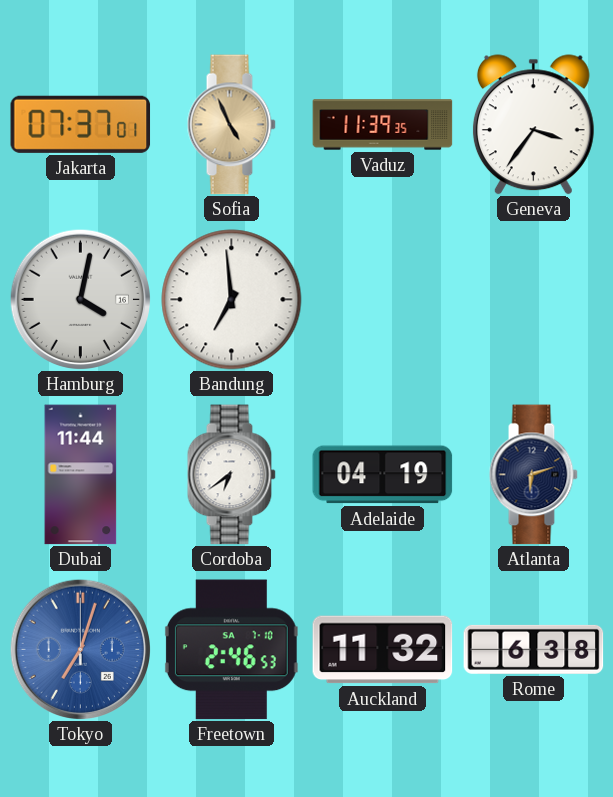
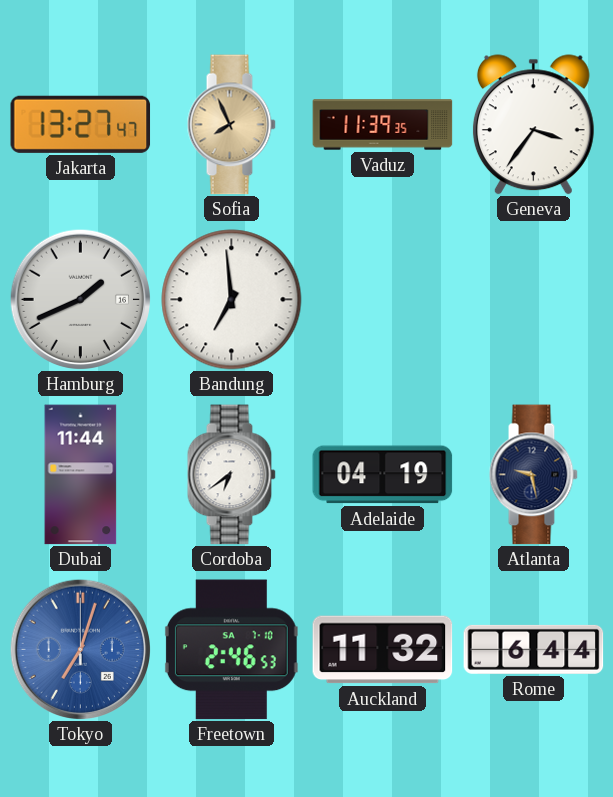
Jakarta: 07:37 -> 13:27
Sofia: 4:56 -> 7:56
Hamburg: 4:02 -> 1:41
Atlanta: 6:12 -> 9:28
Rome: 6:38 -> 6:44
